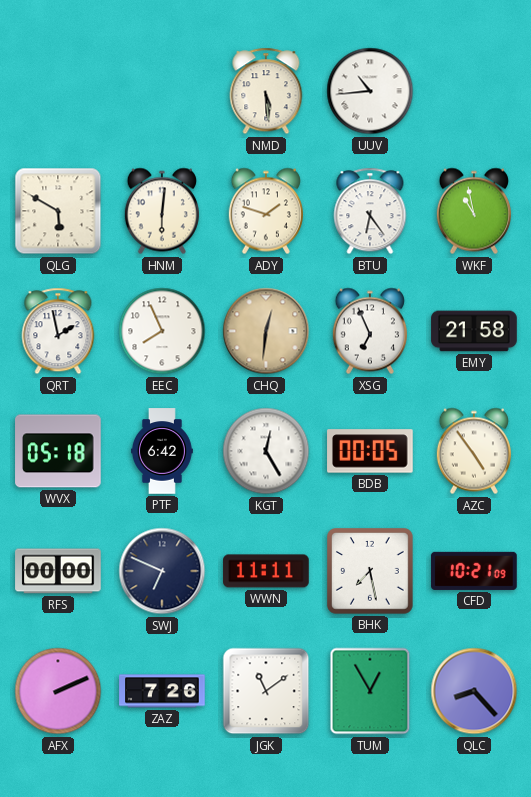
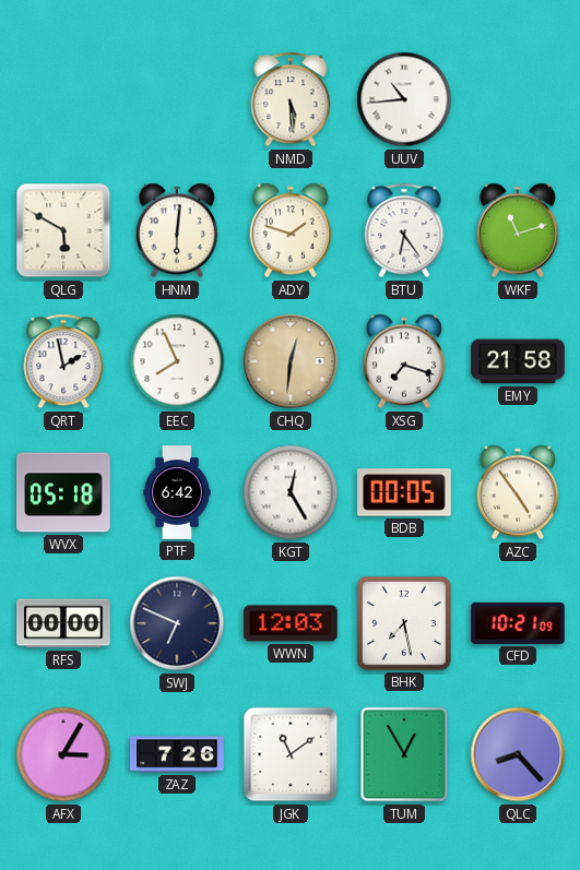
WKF: 10:58 -> 11:12
XSG: 6:56 -> 7:18
WWN: 11:11 -> 12:03
AFX: 2:11 -> 3:05
